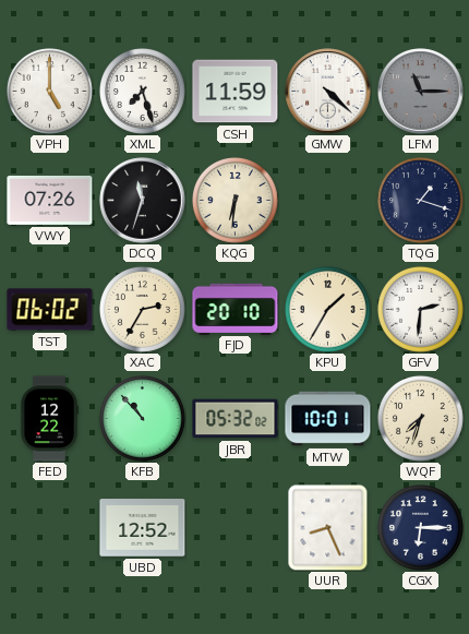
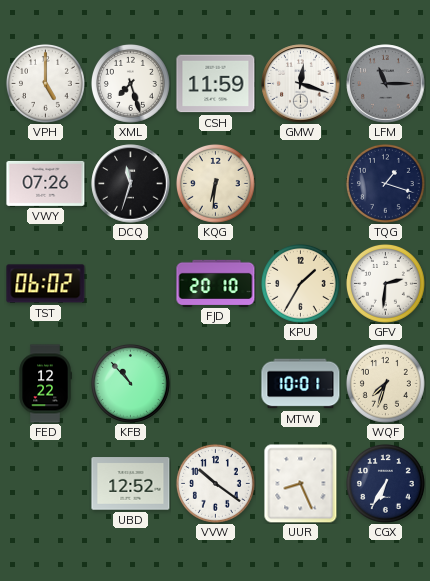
GMW: 4:22 -> 12:18
XAC: 2:35 -> none
JBR: 05:32 -> none
VVW: none -> 10:21
CGX: 6:15 -> 6:35
